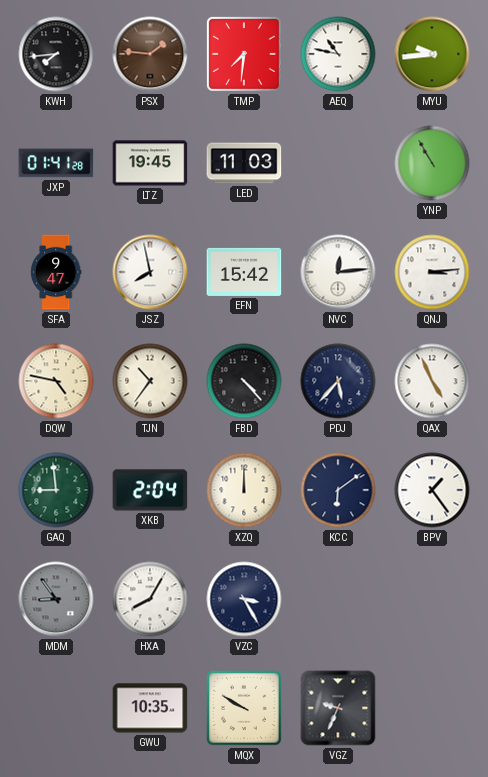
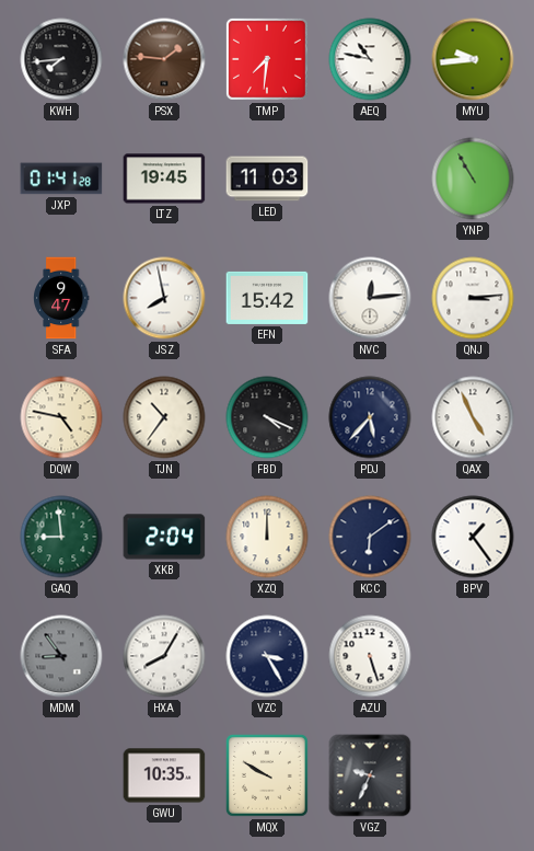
FBD: 4:23 -> 4:19
AZU: none -> 5:27
